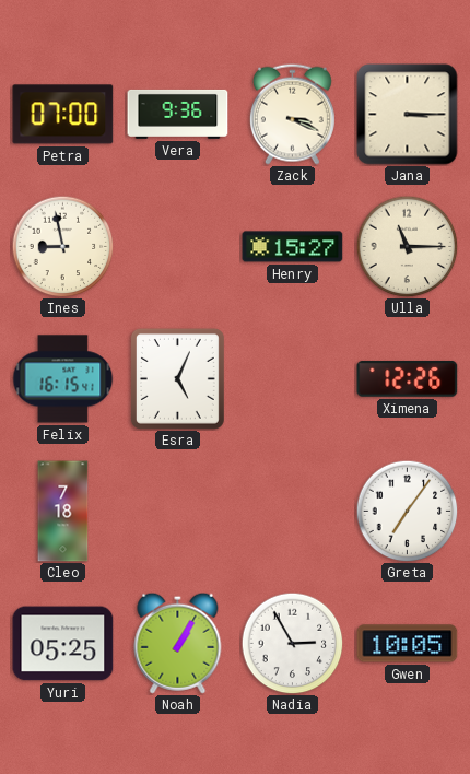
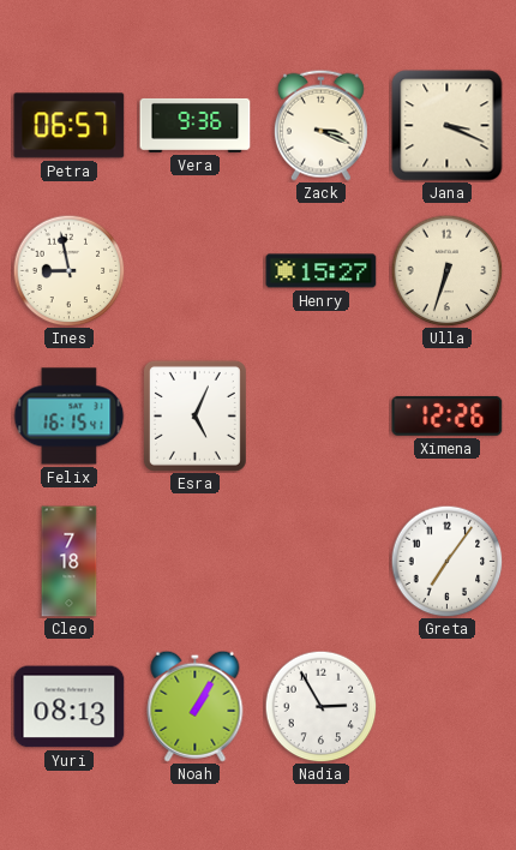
Petra: 07:00 -> 06:57
Jana: 3:15 -> 3:19
Ulla: 11:15 -> 6:33
Yuri: 05:25 -> 08:13
Gwen: 10:05 -> none
